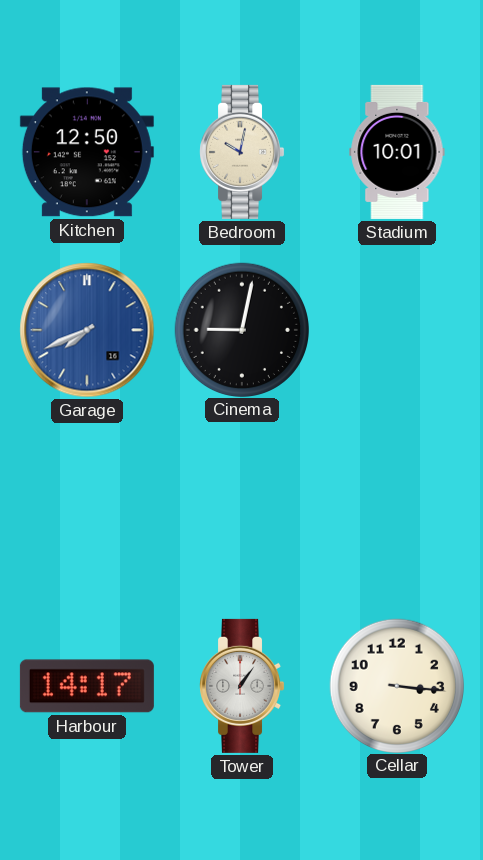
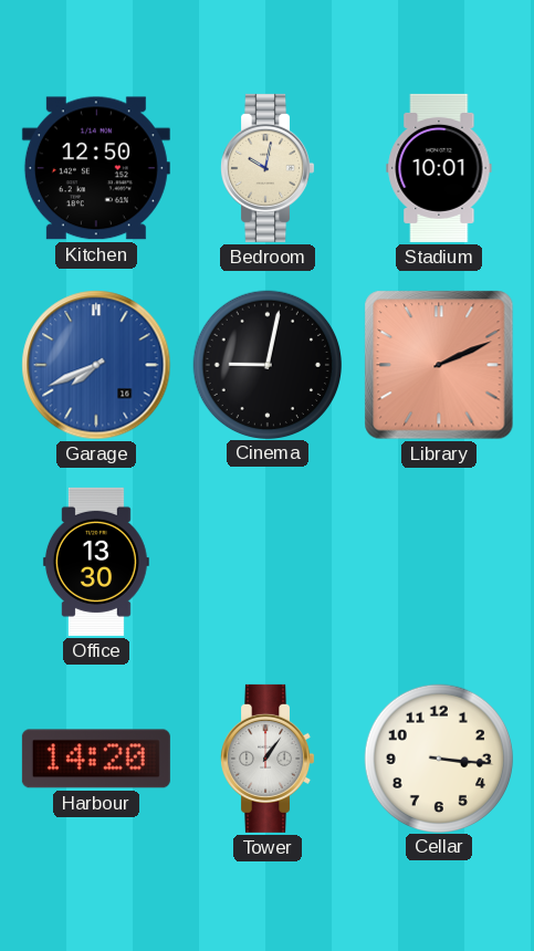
Library: none -> 2:11
Office: none -> 13:30
Harbour: 14:17 -> 14:20
